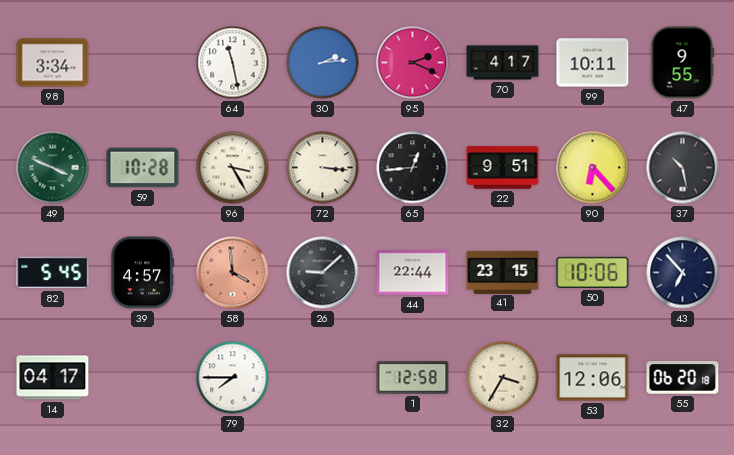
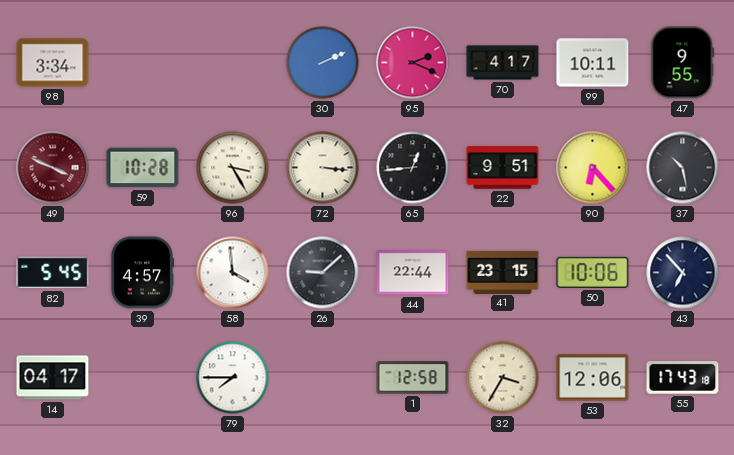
64: 11:28 -> none
30: 2:14 -> 2:11
49 dial: green -> burgundy
58 dial: salmon -> white
55: 06:20 -> 17:43
